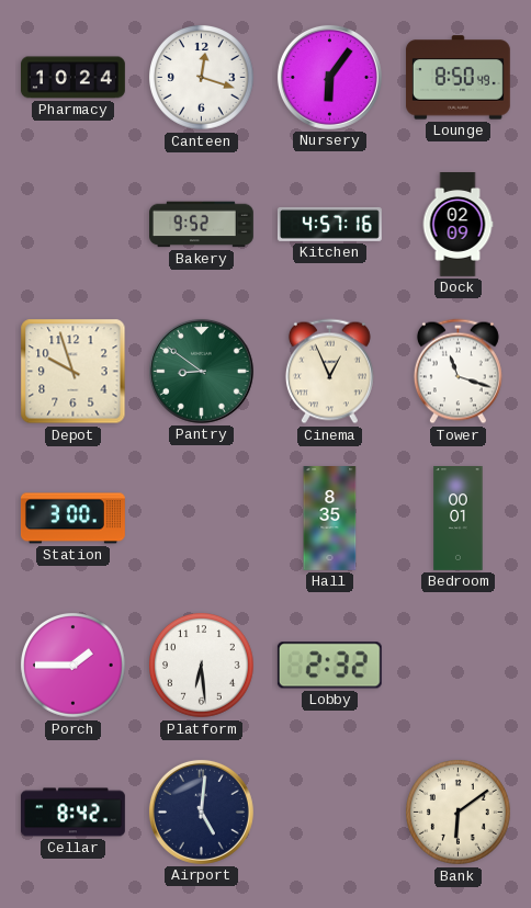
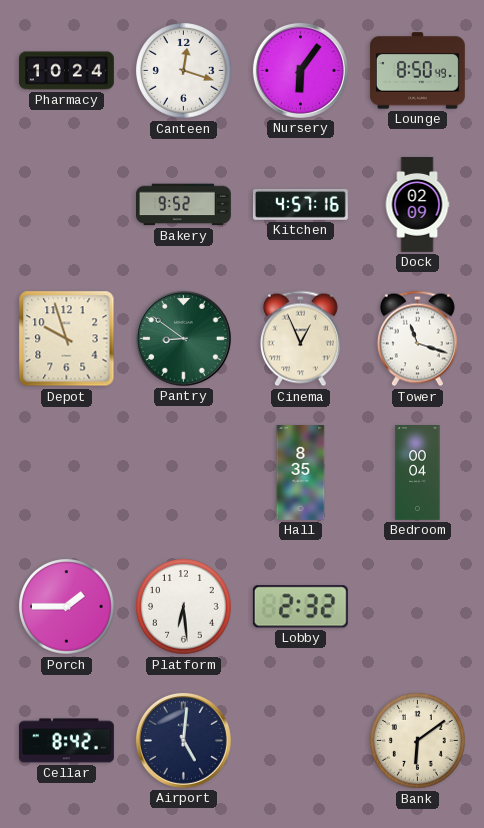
Station: 3:00 -> none
Bedroom: 00:01 -> 00:04
